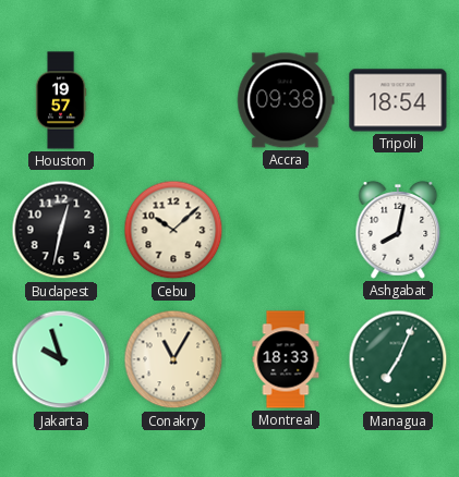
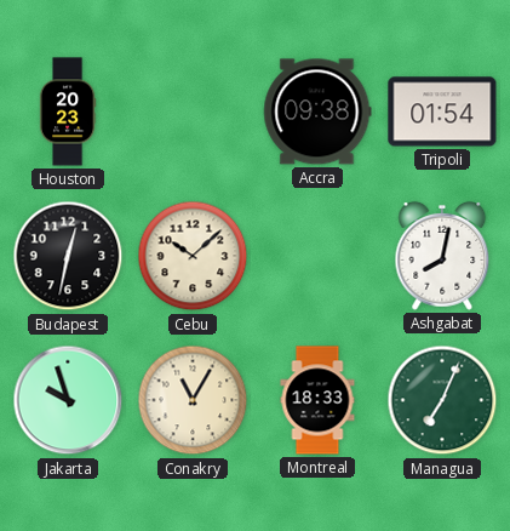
Houston: 19:57 -> 20:23
Tripoli: 18:54 -> 01:54
